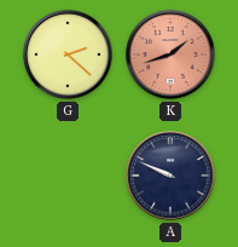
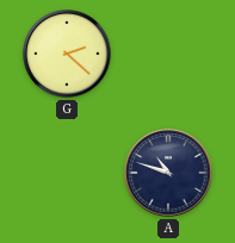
K: 1:42 -> none
A: 9:49 -> 10:48
